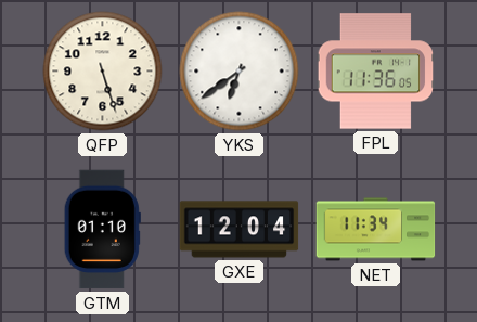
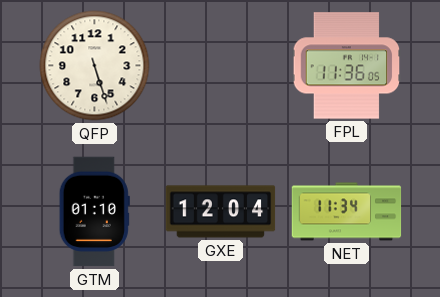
YKS: 6:39 -> none
